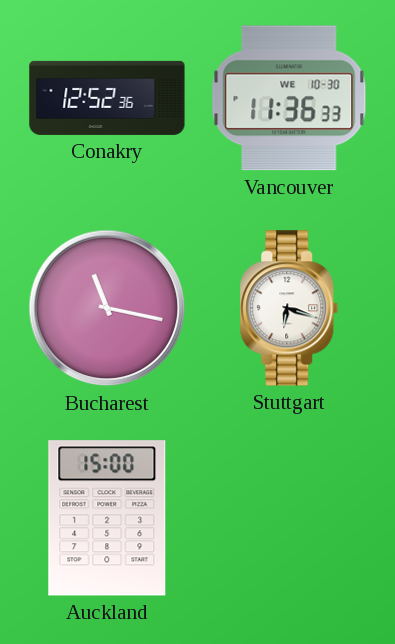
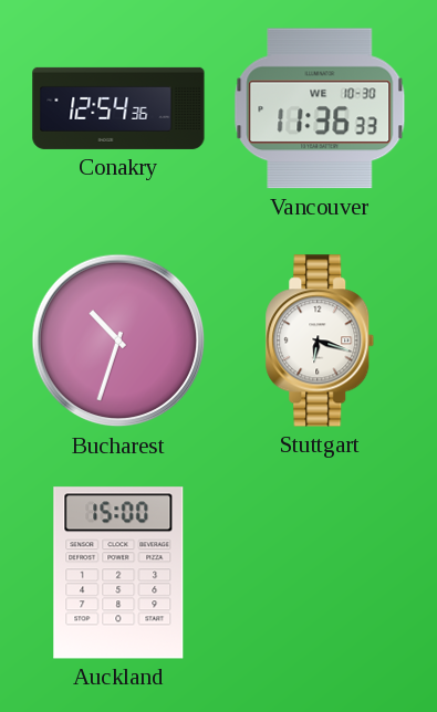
Conakry: 12:52 -> 12:54
Bucharest: 11:17 -> 10:33
